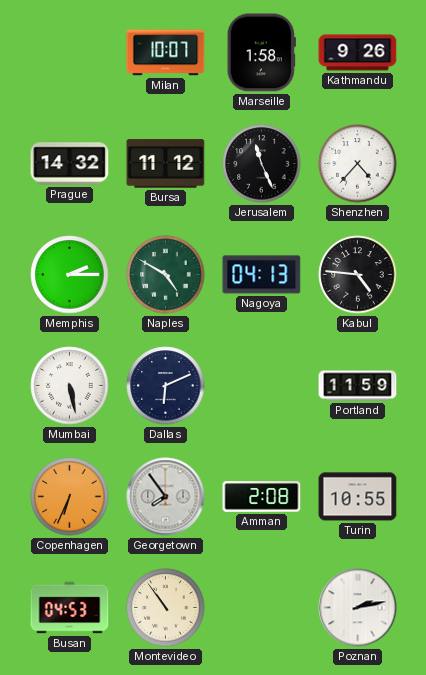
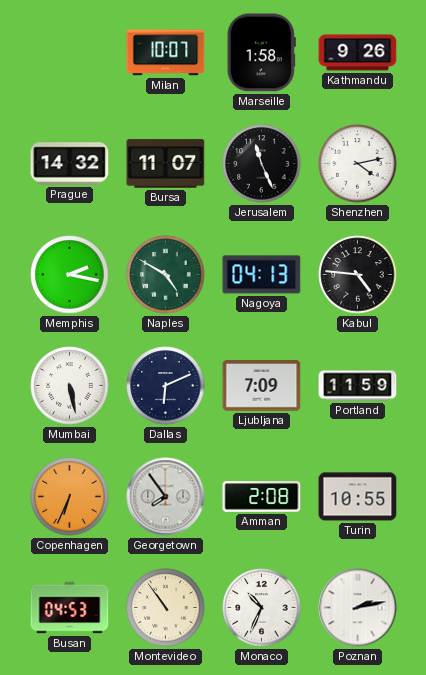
Bursa: 11:12 -> 11:07
Shenzhen: 4:37 -> 4:13
Memphis: 2:15 -> 2:17
Ljubljana: none -> 7:09
Monaco: none -> 10:34
